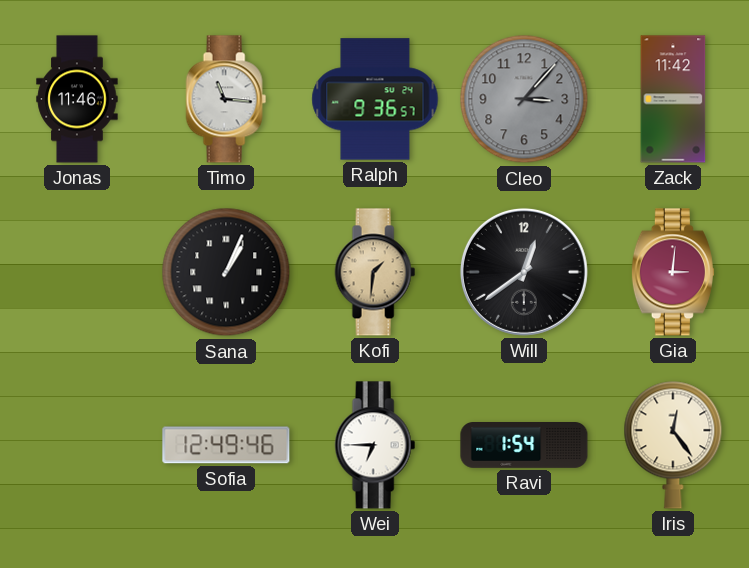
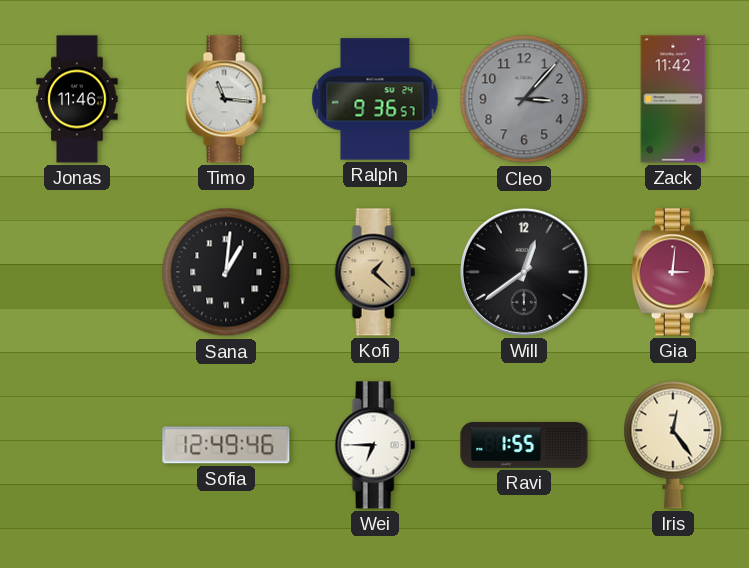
Sana: 1:04 -> 1:01
Kofi: 1:31 -> 1:22
Ravi: 1:54 -> 1:55
